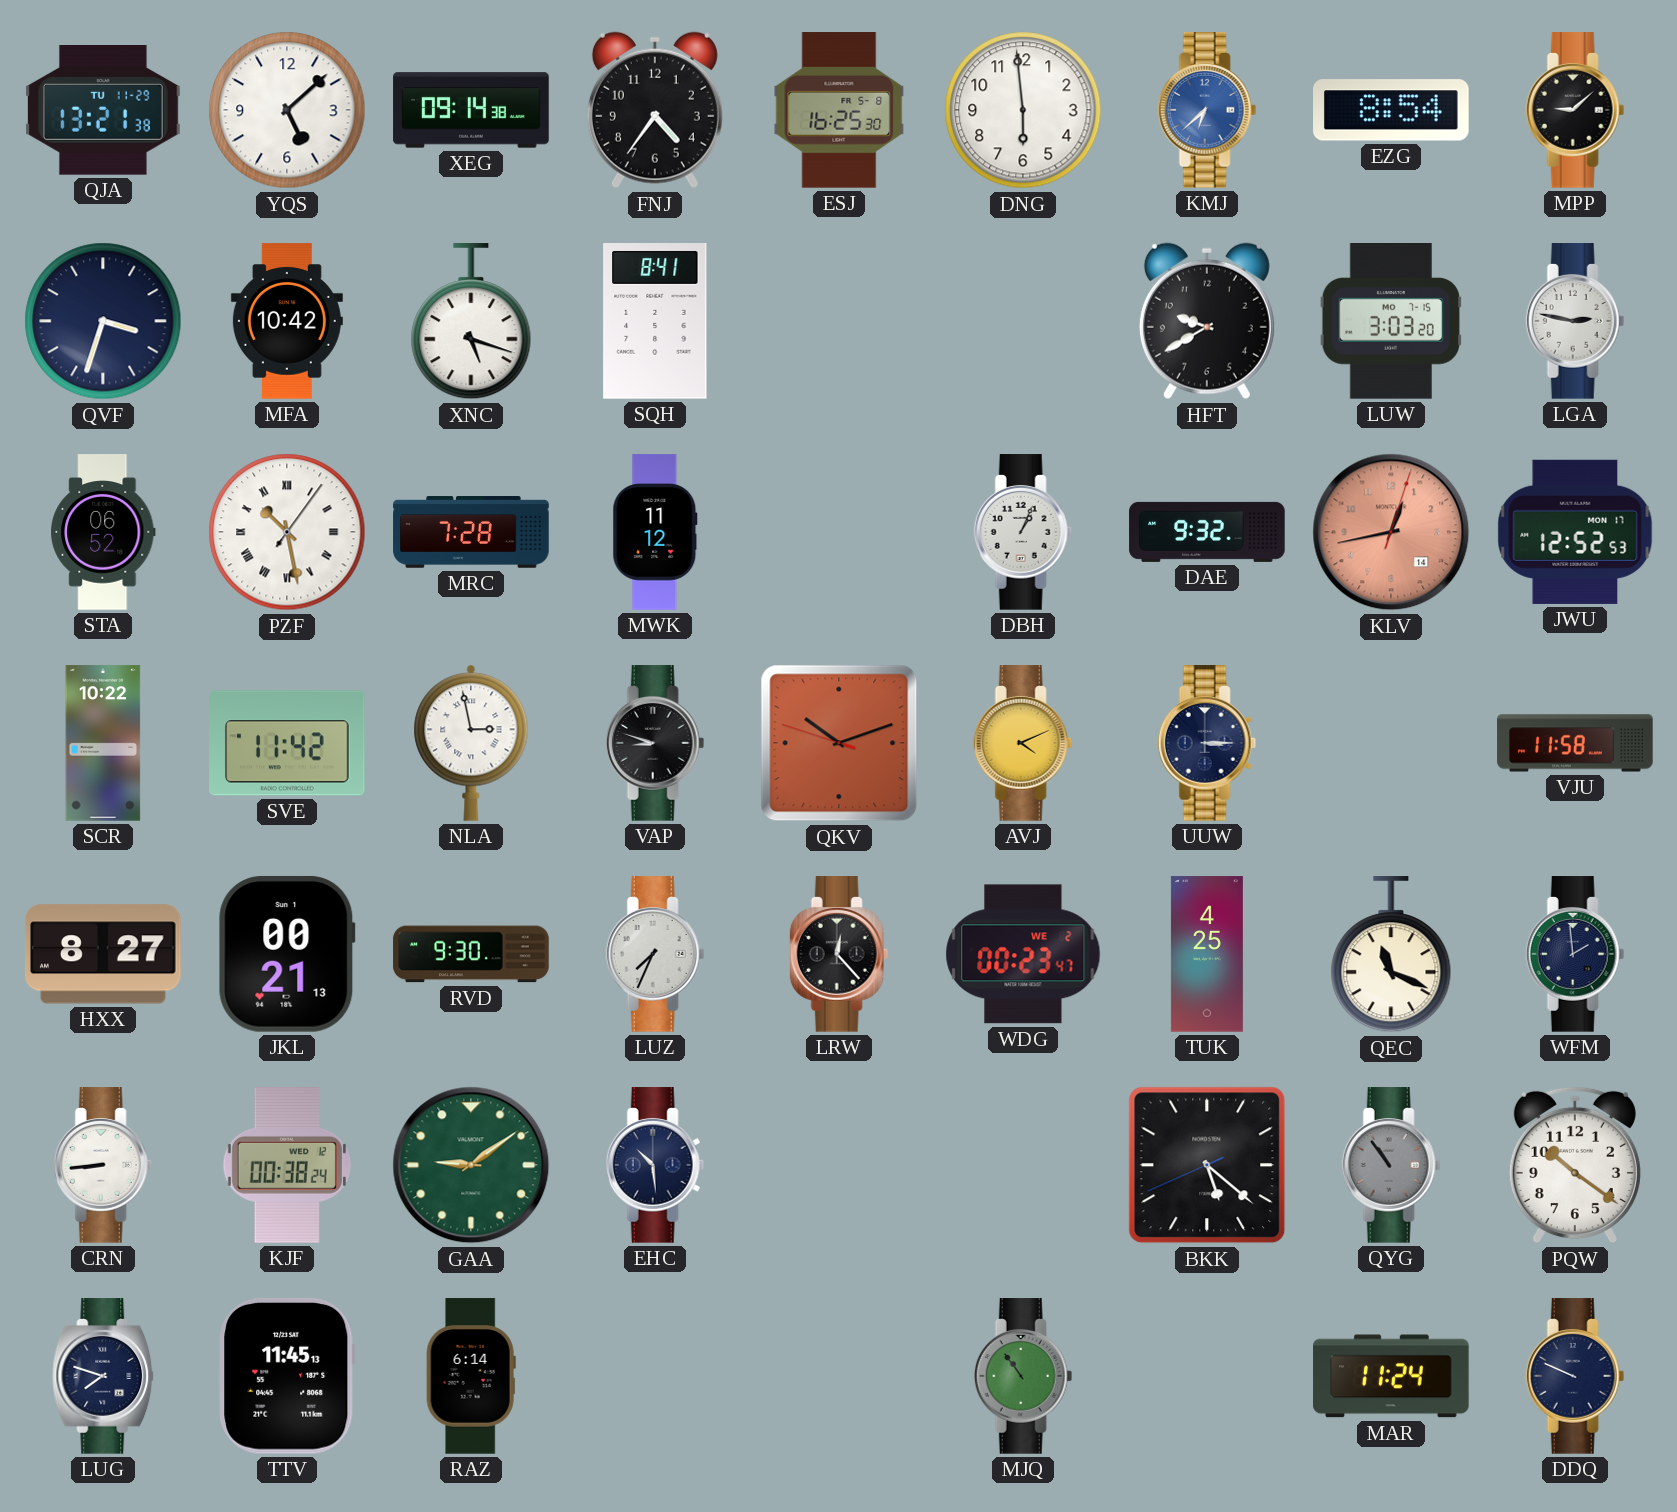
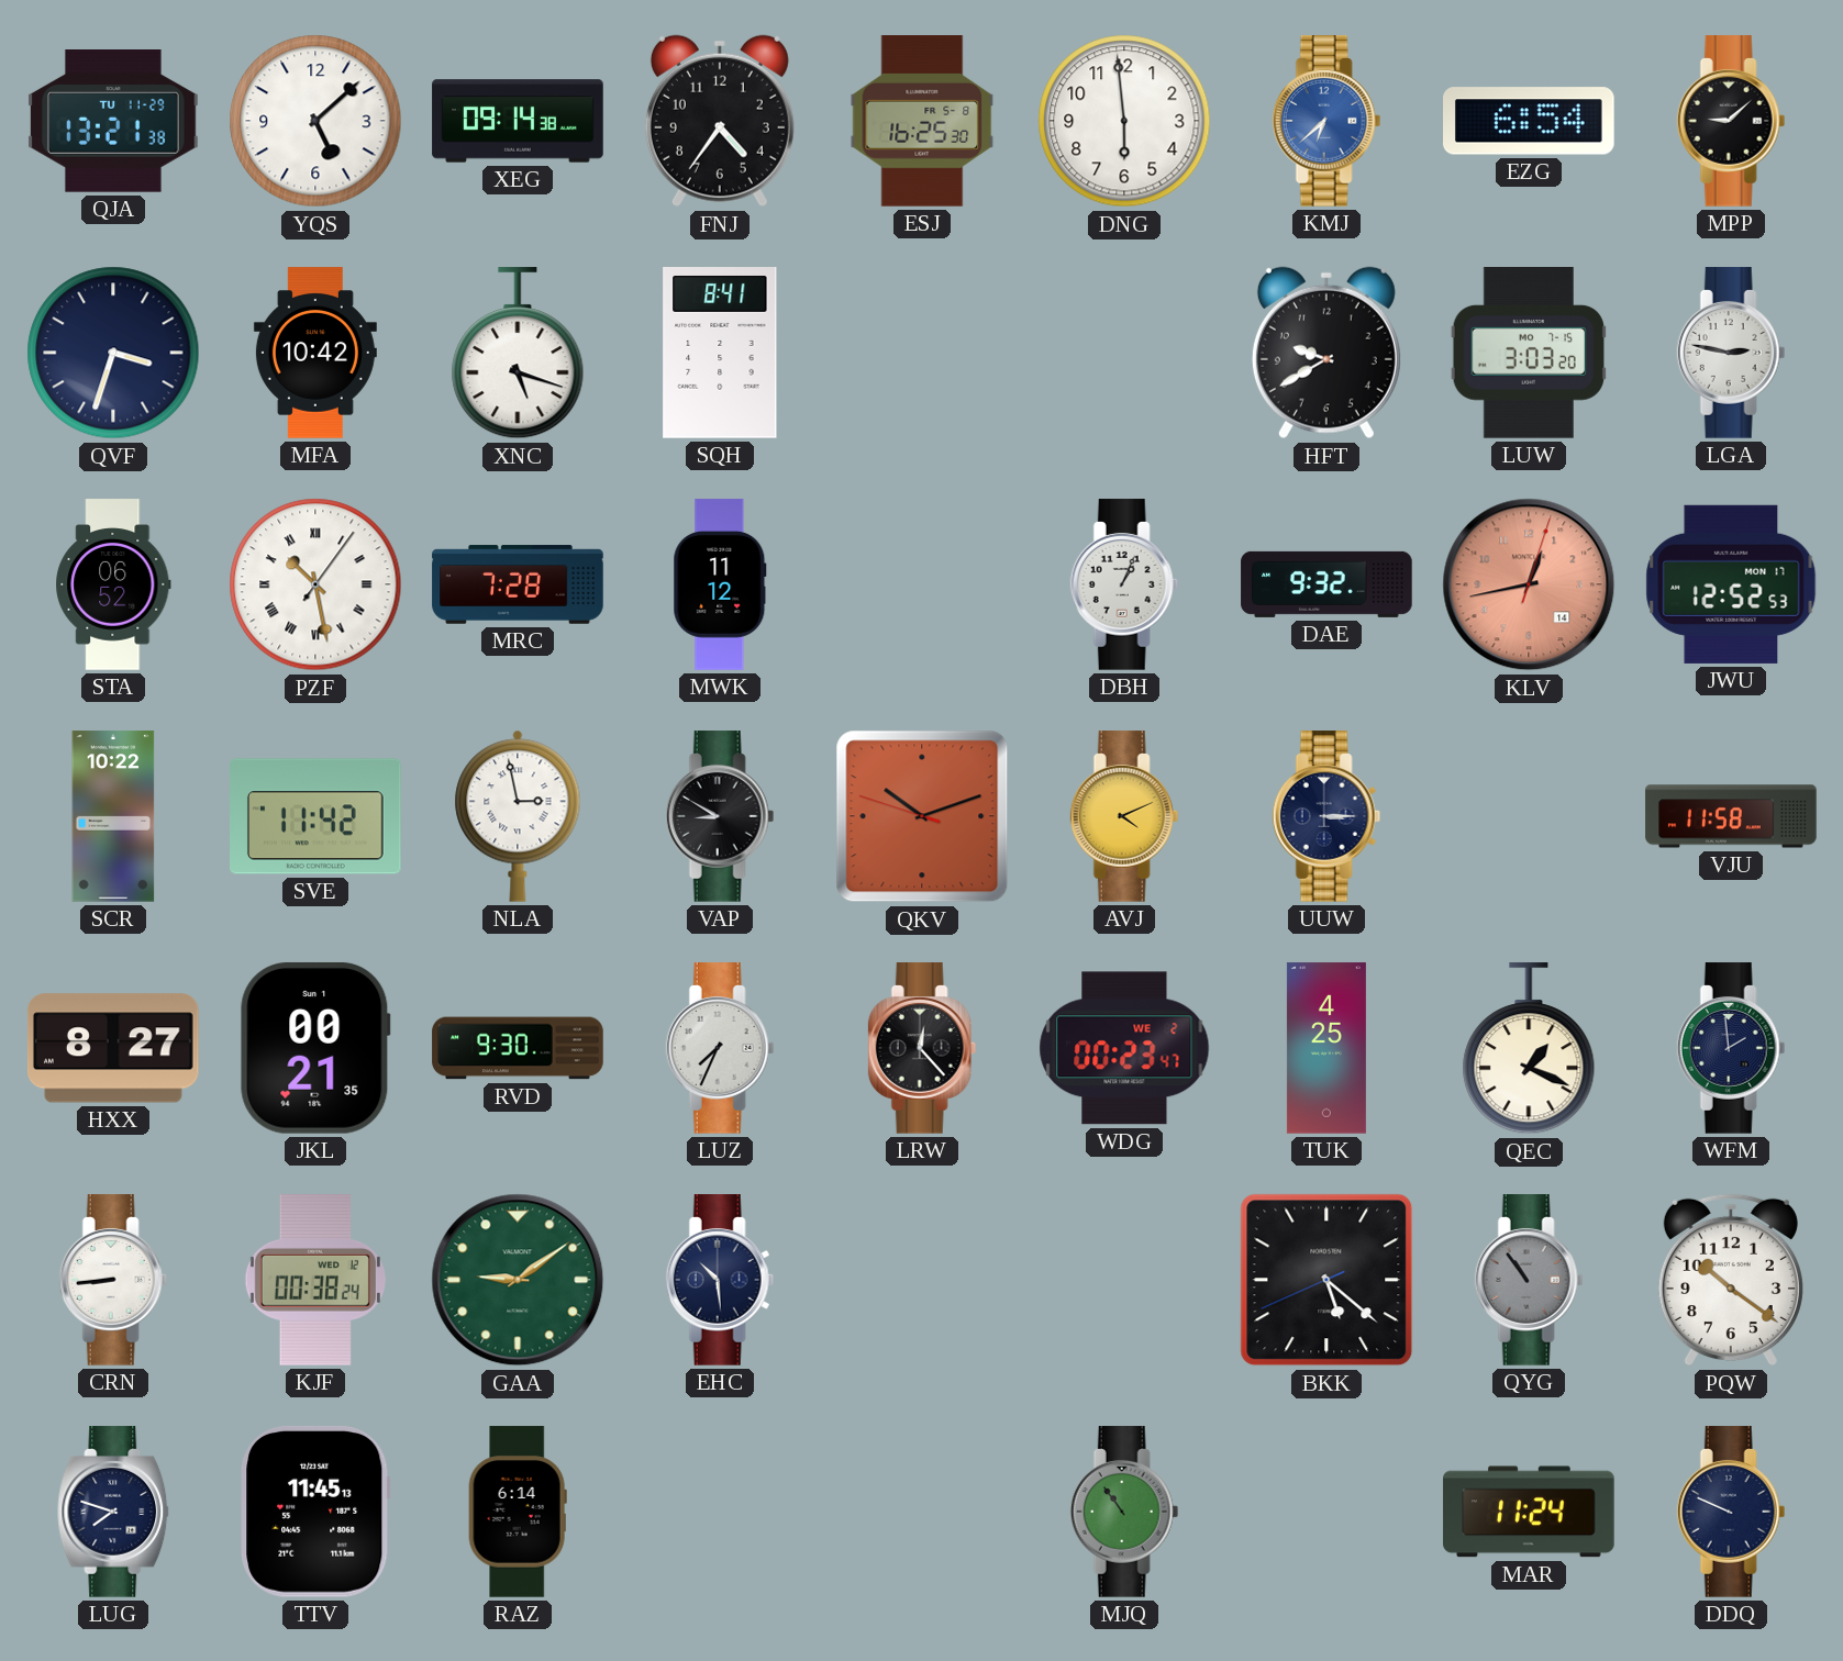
EZG: 8:54 -> 6:54
VAP: 8:48 -> 8:50
JKL: 00:21:13 -> 00:21:35
QEC: 11:19 -> 1:19
